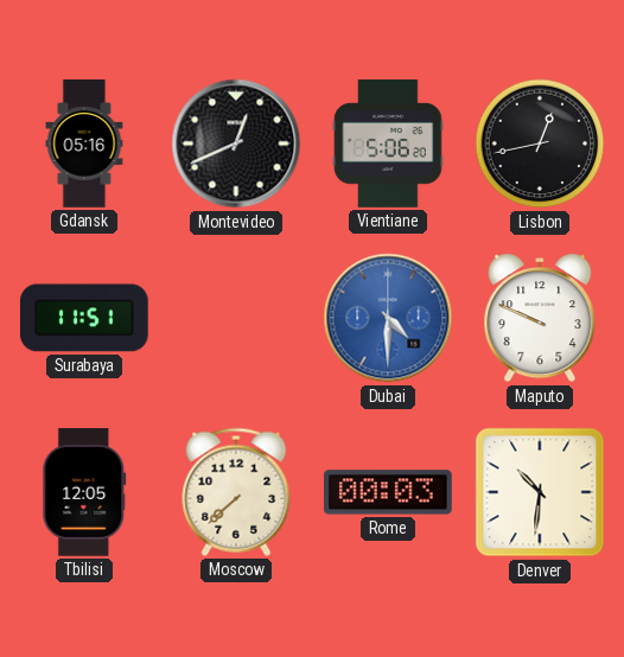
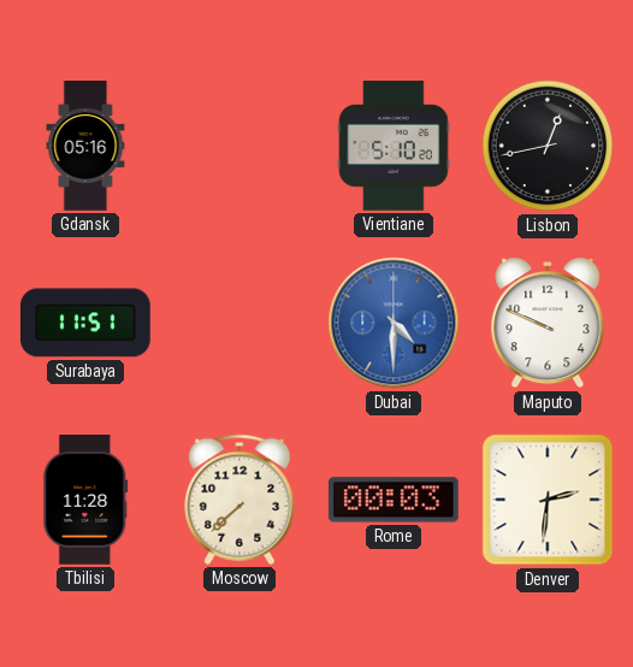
Montevideo: 12:41 -> none
Vientiane: 5:06 -> 5:10
Tbilisi: 12:05 -> 11:28
Denver: 10:31 -> 2:31
